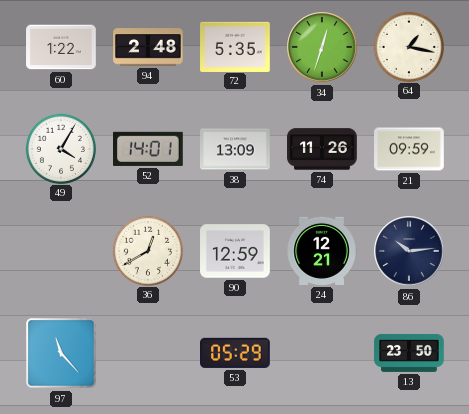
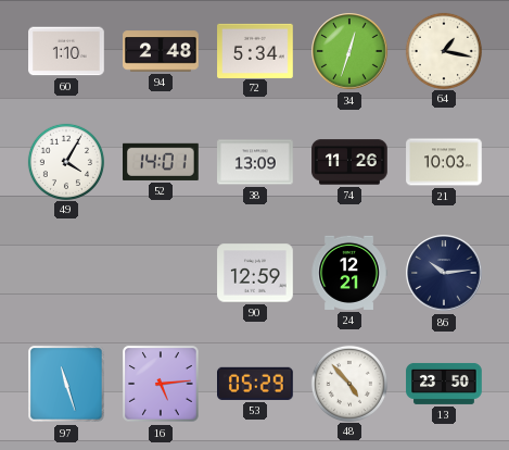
60: 1:22 -> 1:10
72: 5:35 -> 5:34
21: 09:59 -> 10:03
36: 12:40 -> none
97: 11:23 -> 11:27
16: none -> 5:14
48: none -> 4:53
